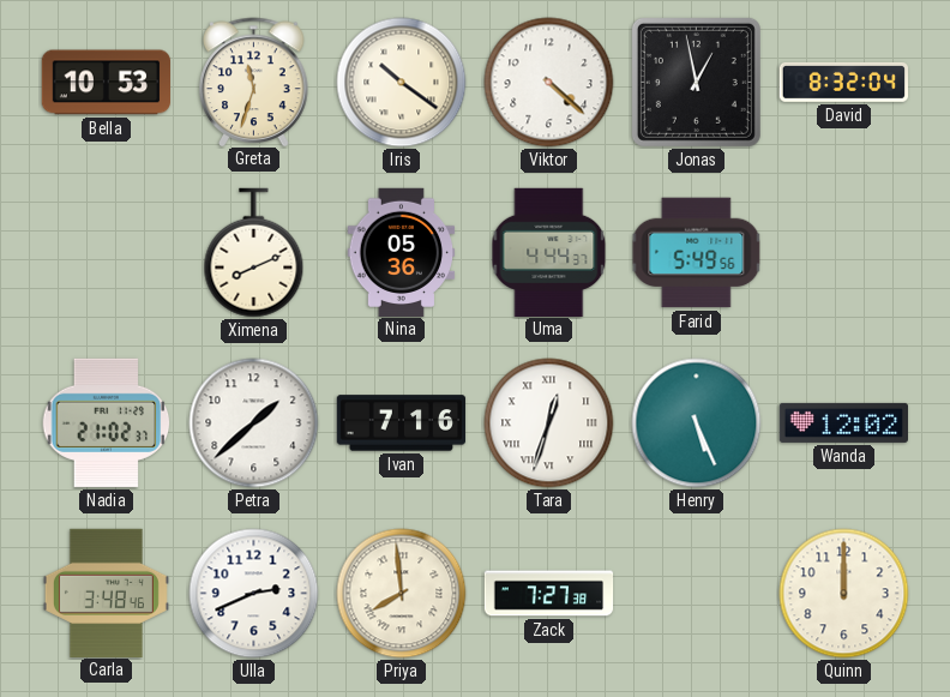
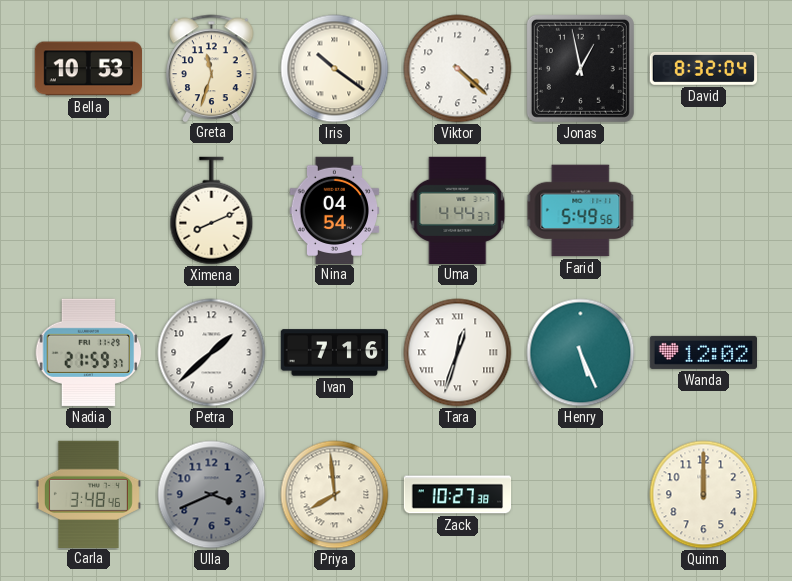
Nina: 05:36 -> 04:54
Nadia: 21:02 -> 21:59
Ulla: 2:41 -> 3:41
Ulla dial: white -> grey
Zack: 7:27 -> 10:27
